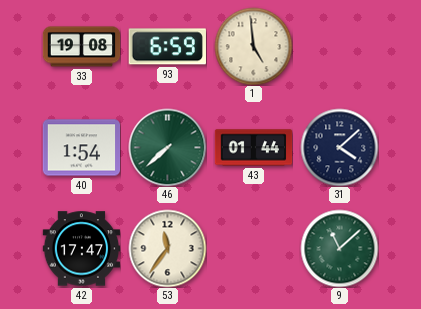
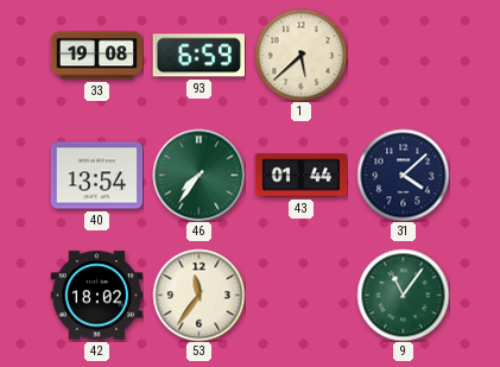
1: 4:59 -> 5:38
40: 1:54 -> 13:54
46: 7:38 -> 7:36
42: 17:47 -> 18:02
9: 11:08 -> 11:06
